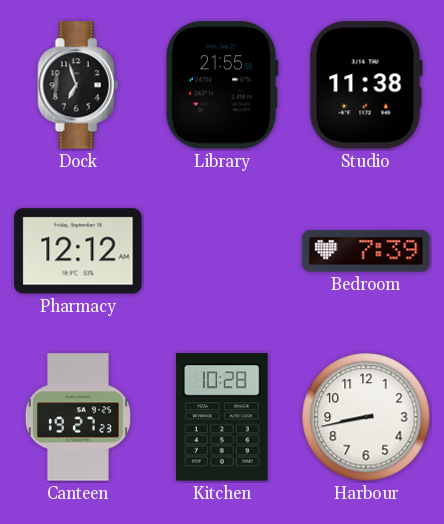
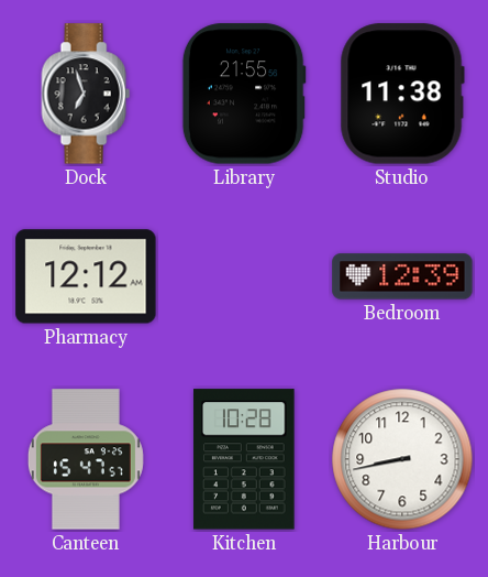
Bedroom: 7:39 -> 12:39
Canteen: 19:27 -> 15:47
